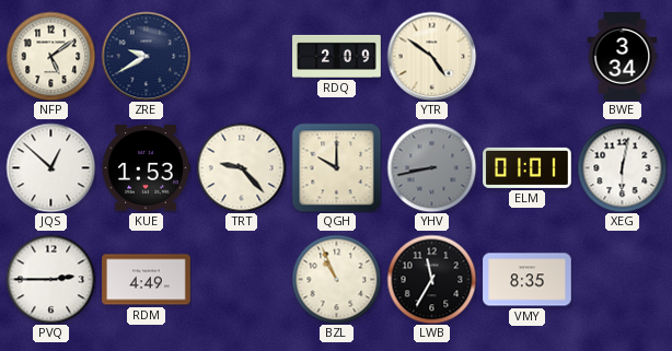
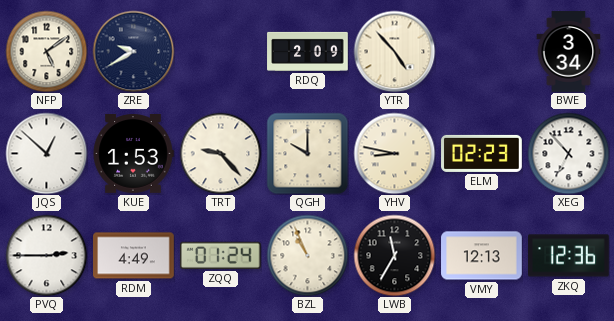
YTR: 4:51 -> 4:53
YHV: 8:43 -> 8:47
YHV dial: grey -> cream
ELM: 01:01 -> 02:23
XEG: 6:02 -> 6:53
ZQQ: none -> 01:24
VMY: 8:35 -> 12:13
ZKQ: none -> 12:36
